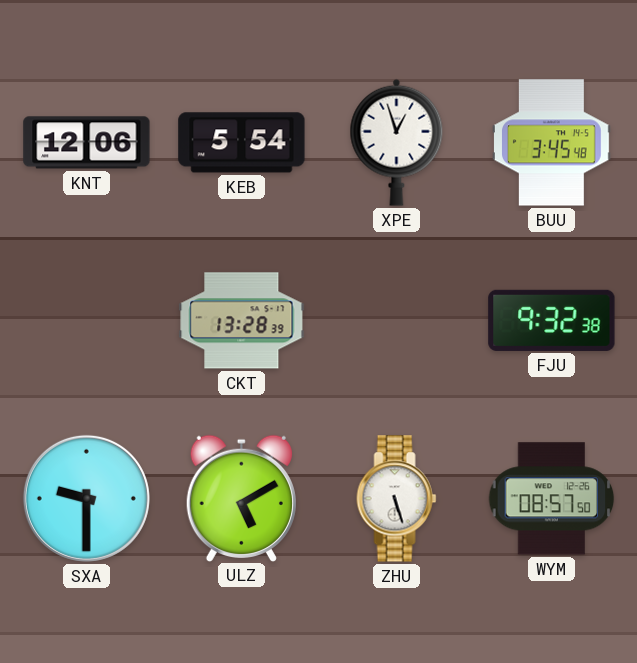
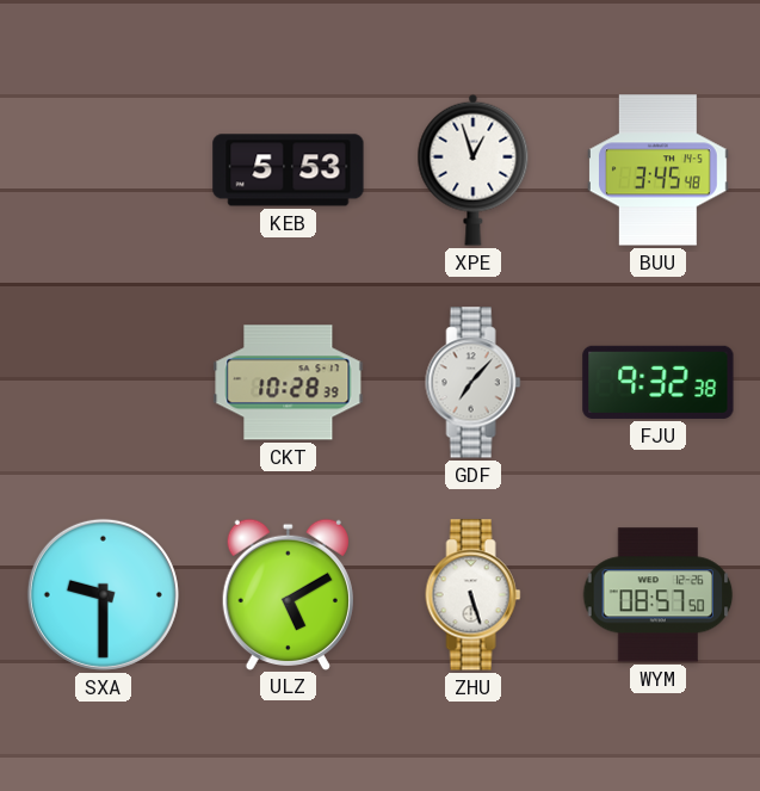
KNT: 12:06 -> none
KEB: 5:54 -> 5:53
CKT: 13:28 -> 10:28
GDF: none -> 7:07
